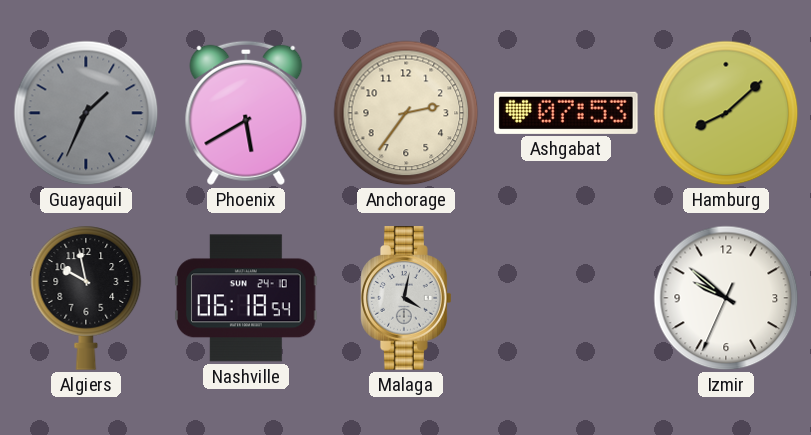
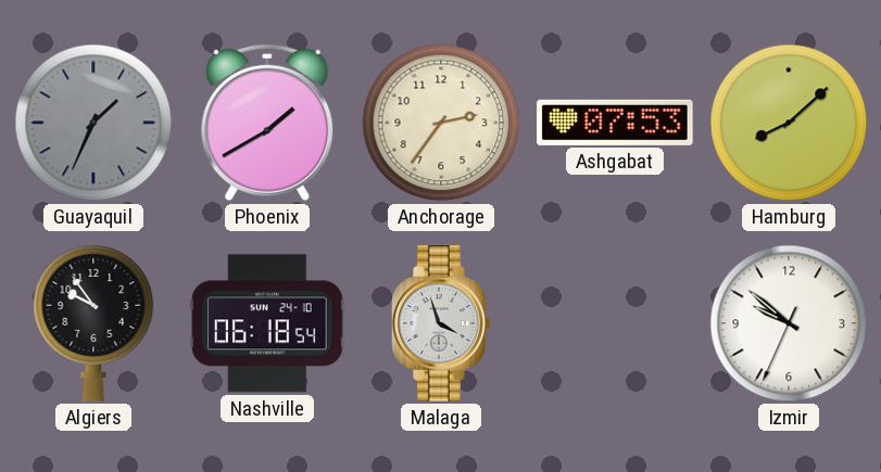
Phoenix: 5:40 -> 1:40
Algiers: 9:58 -> 9:54
Malaga: 4:02 -> 3:57
